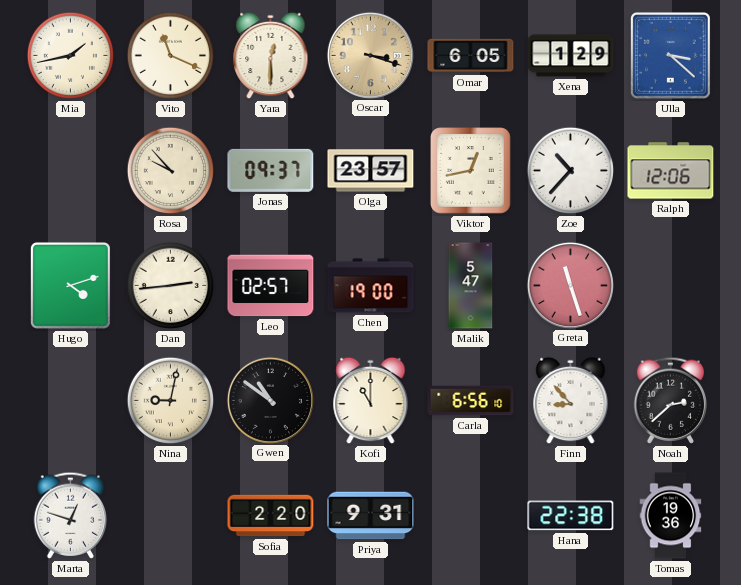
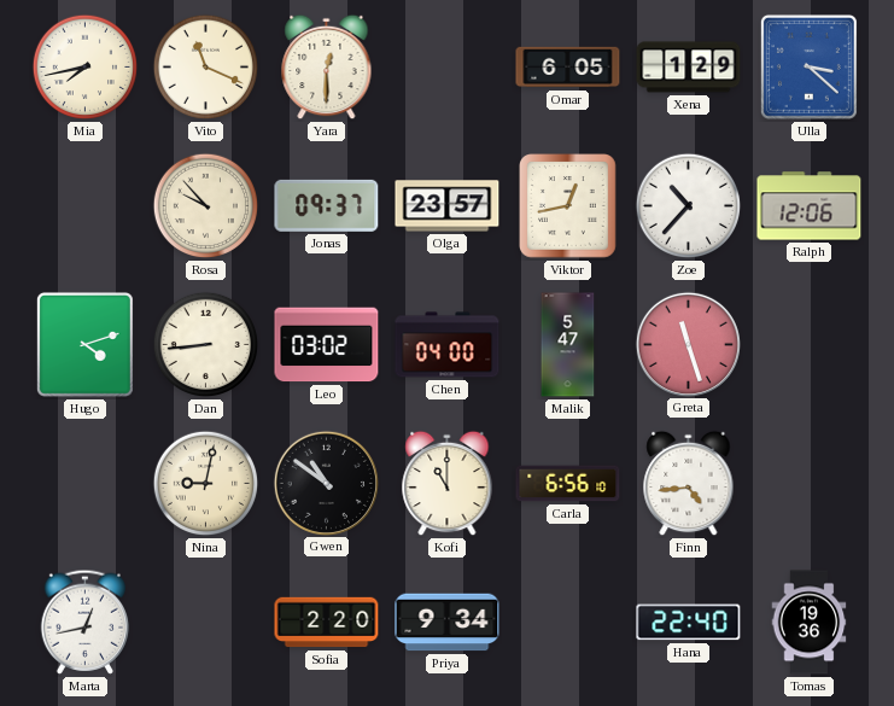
Mia: 1:43 -> 7:43
Oscar: 3:18 -> none
Dan: 2:44 -> 8:44
Leo: 02:57 -> 03:02
Chen: 19:00 -> 04:00
Finn: 8:53 -> 4:44
Noah: 2:38 -> none
Marta: 12:48 -> 12:43
Priya: 9:31 -> 9:34
Hana: 22:38 -> 22:40
